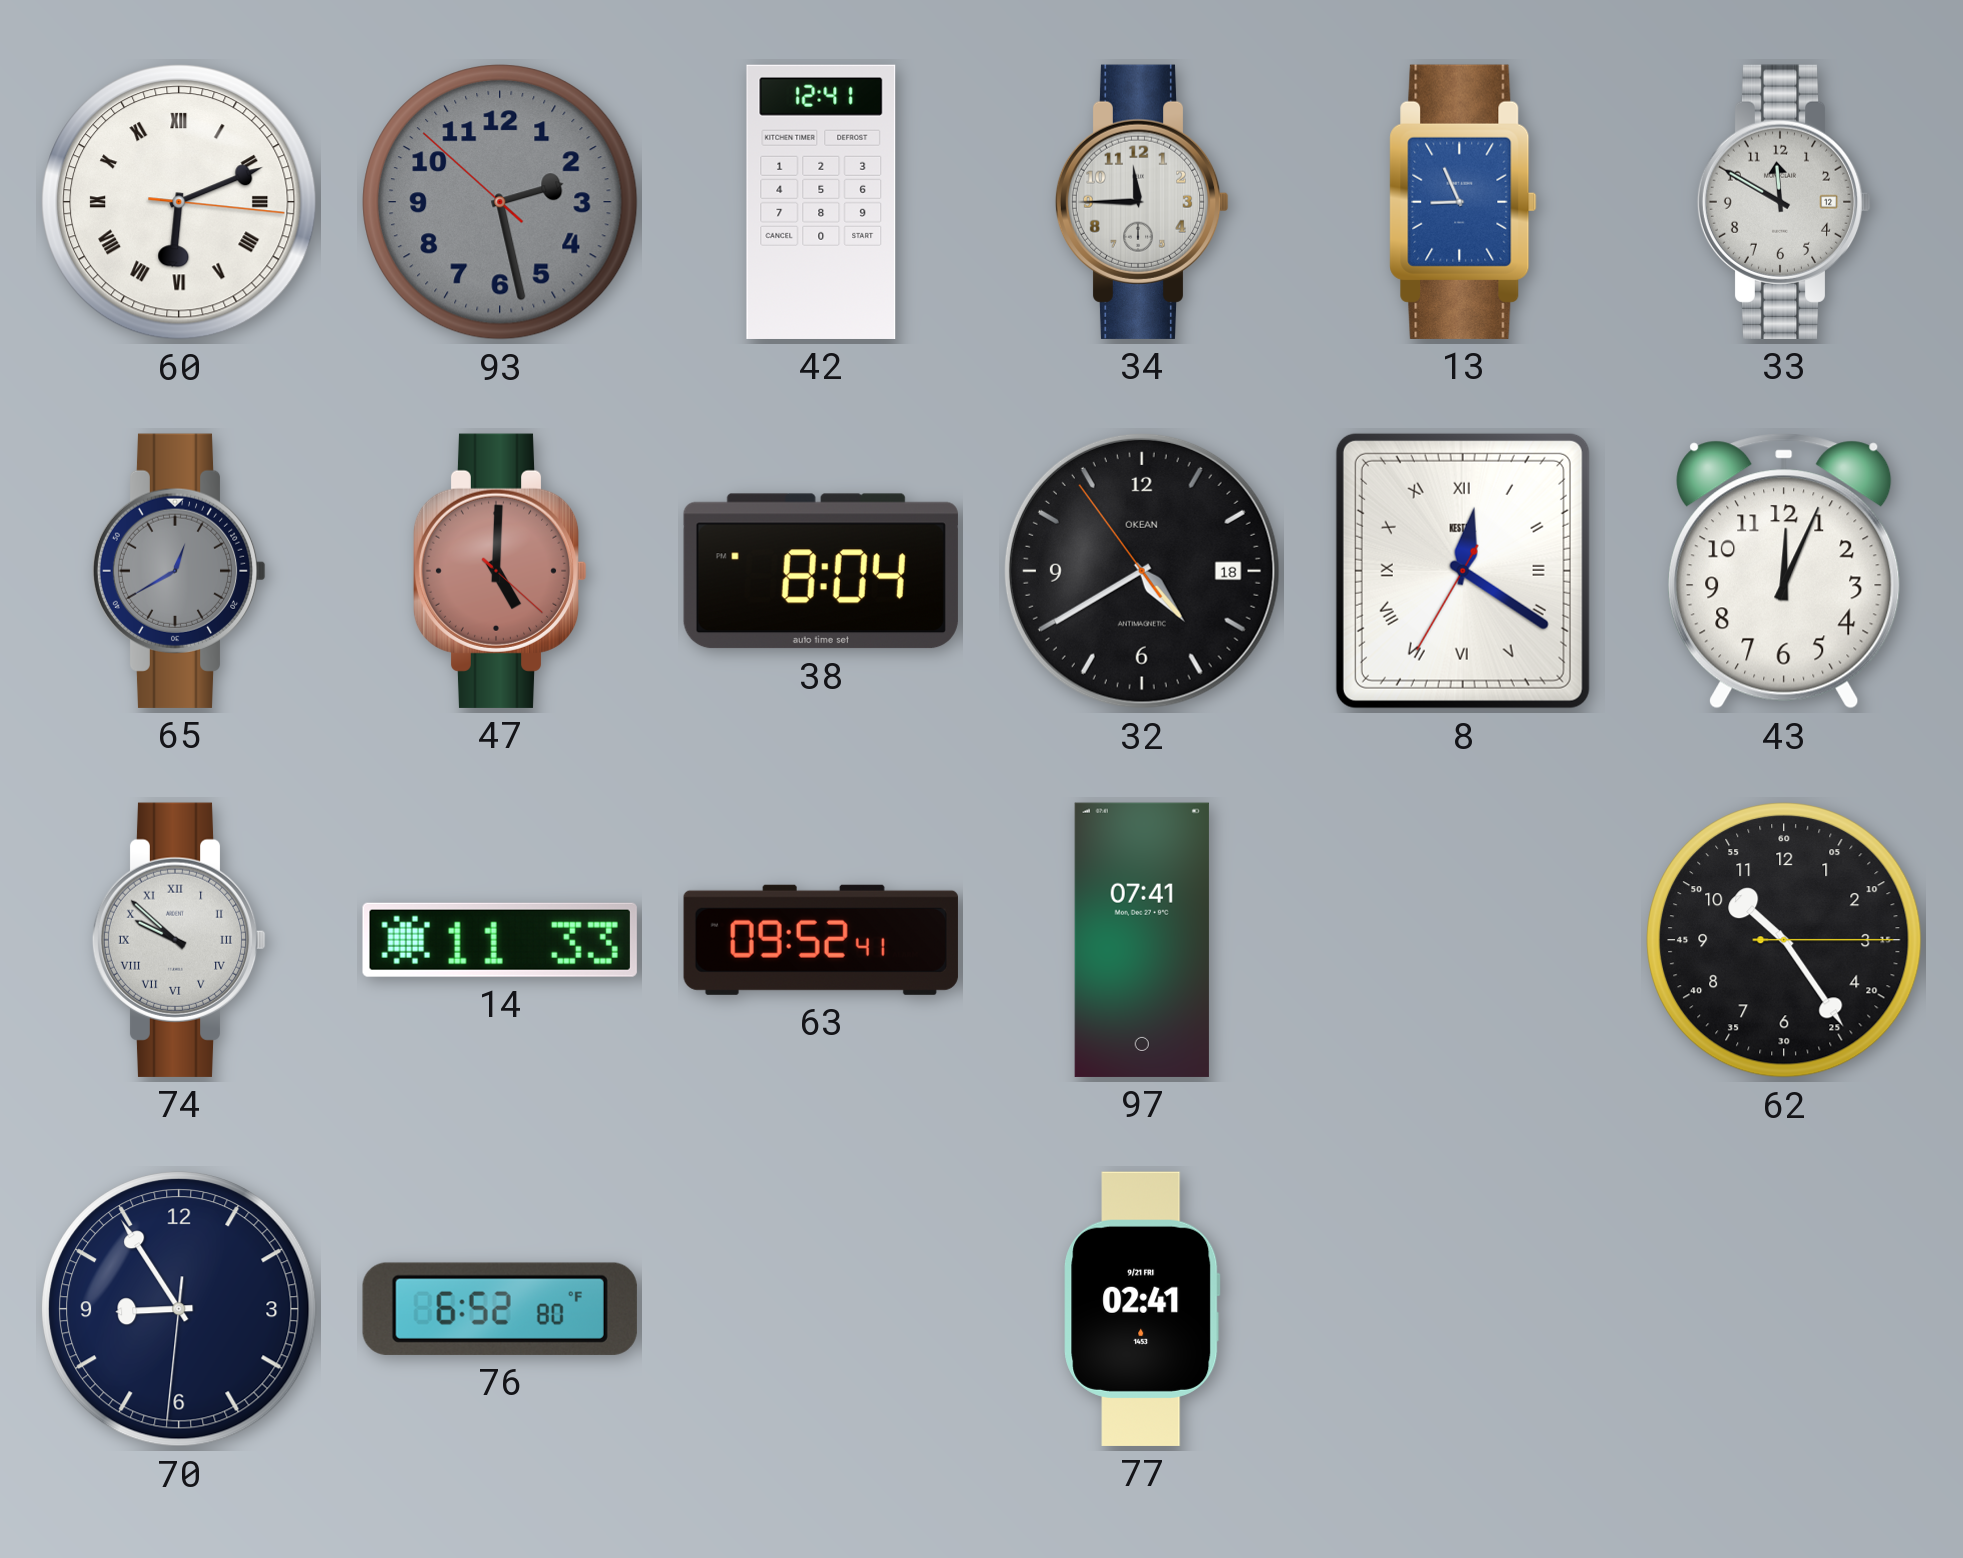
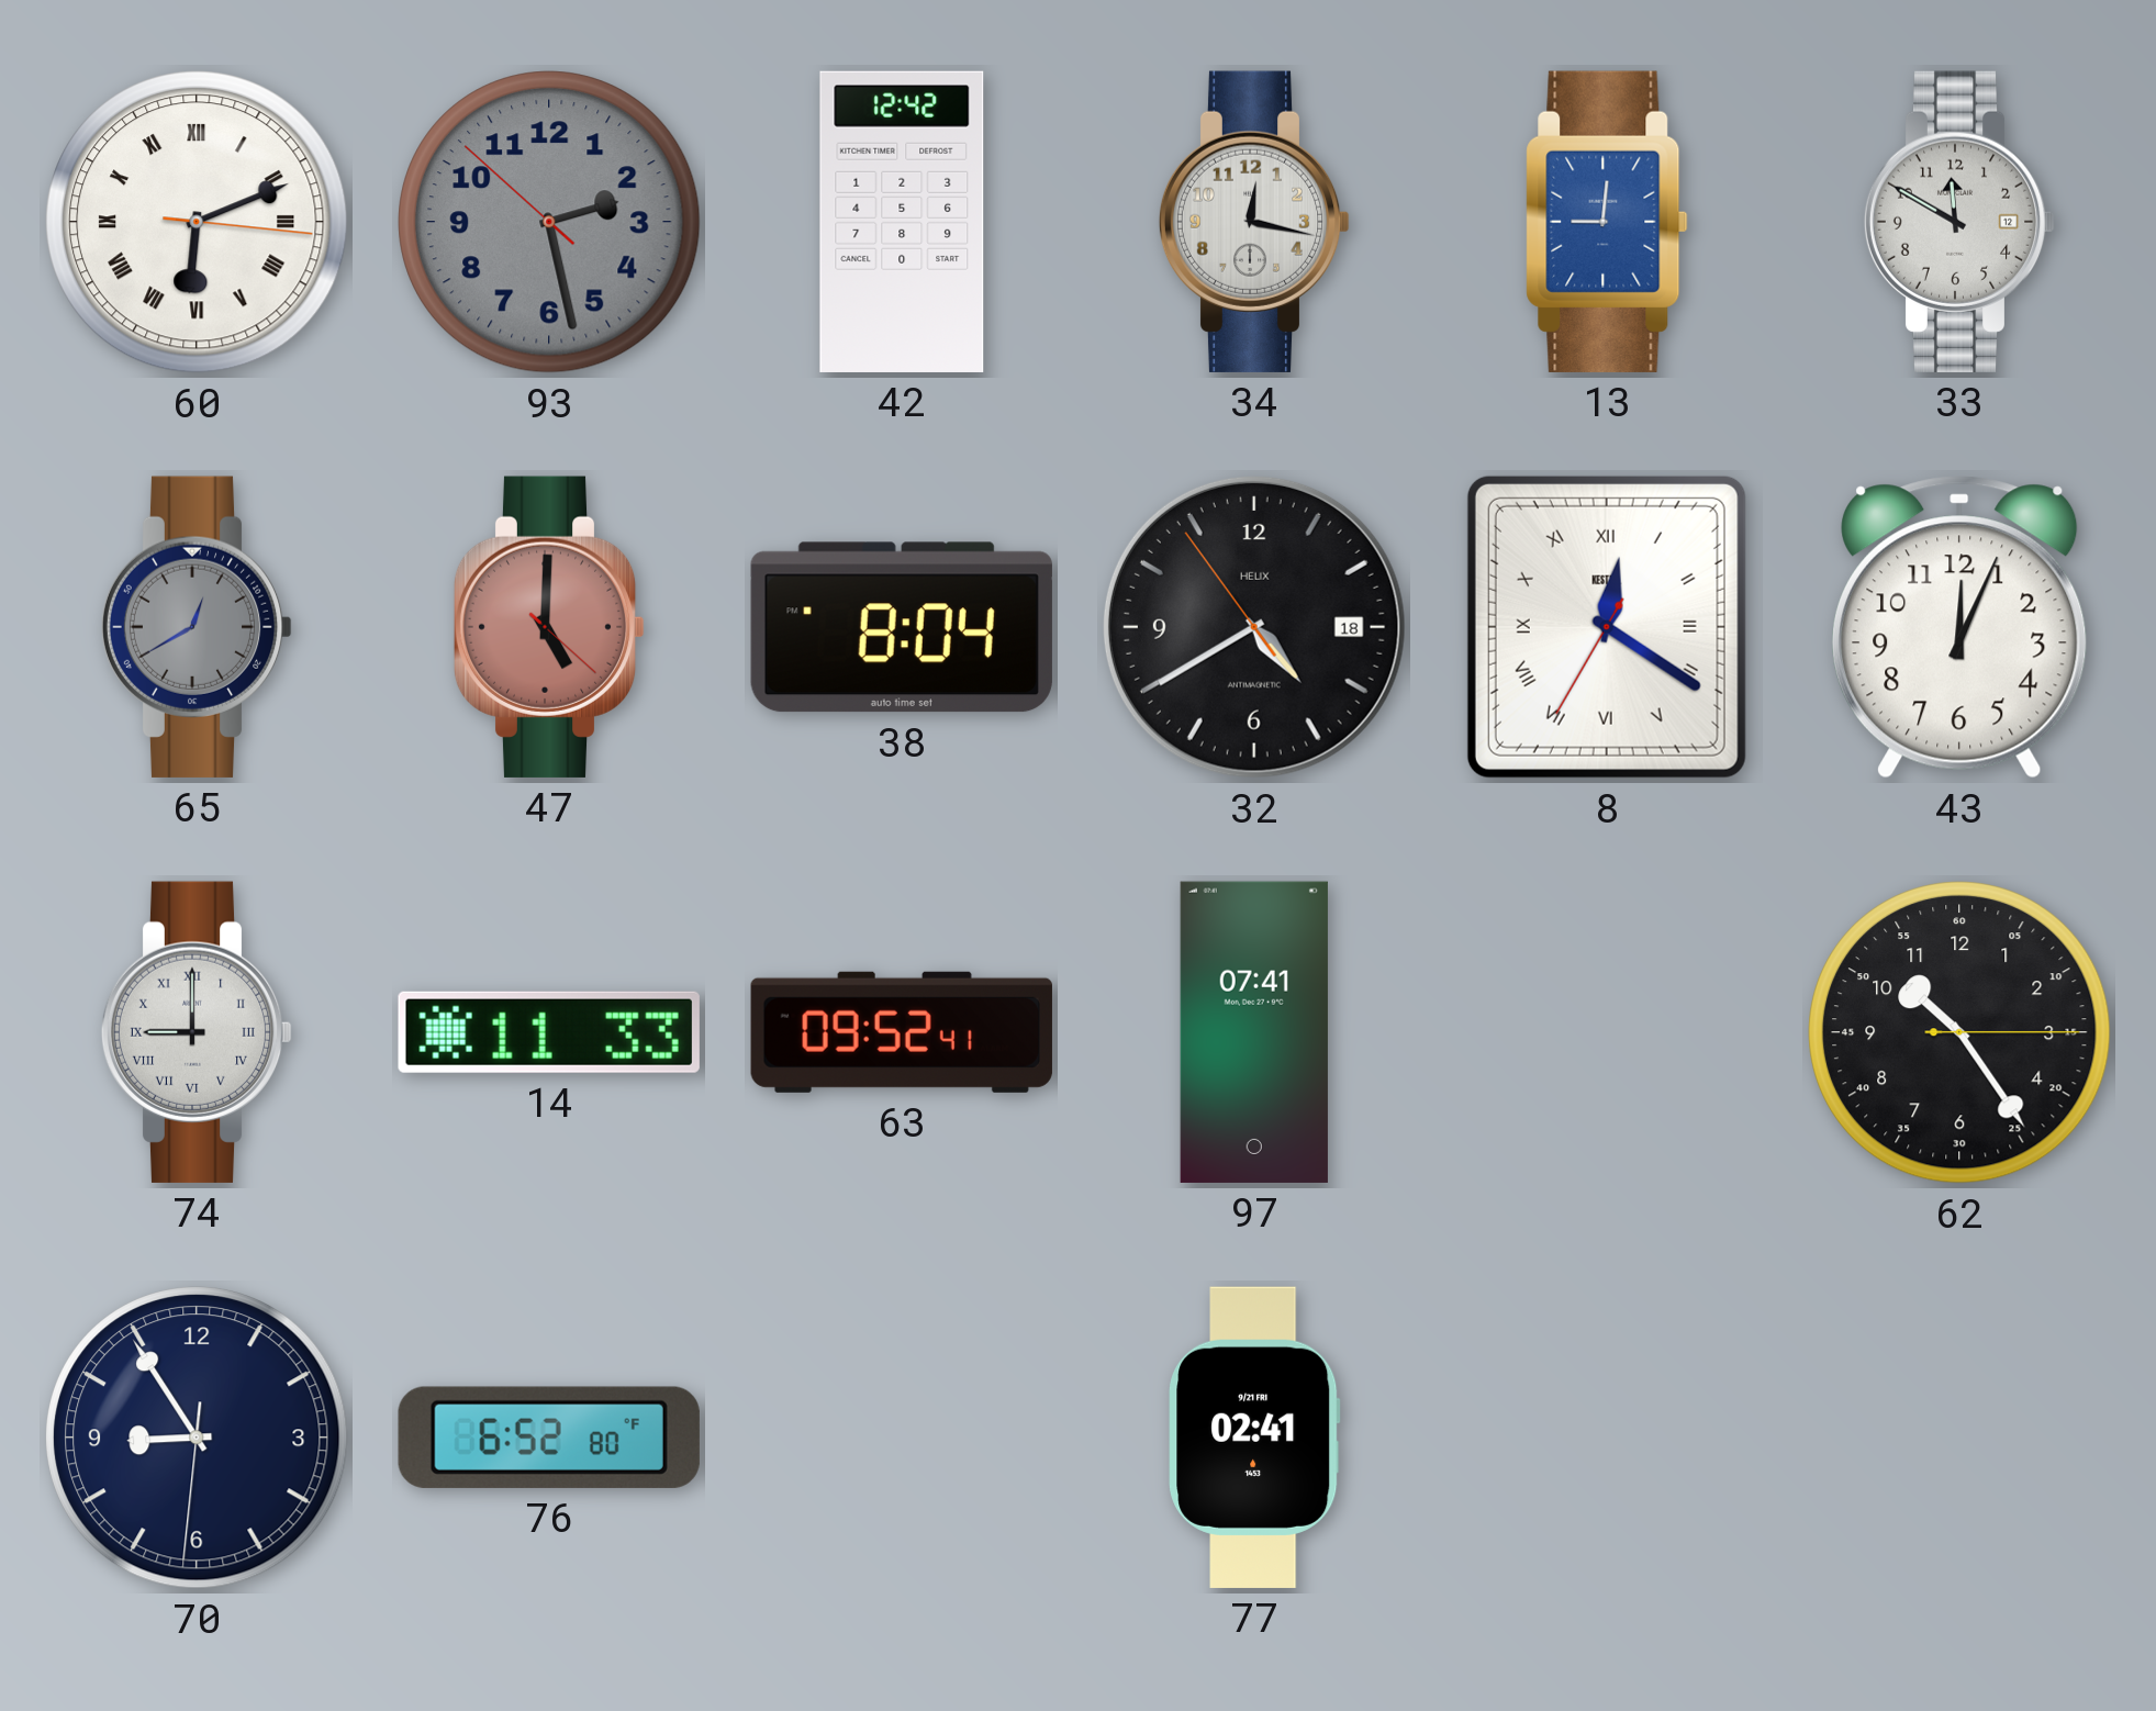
42: 12:41 -> 12:42
34: 11:45 -> 12:17
13: 8:56 -> 9:01
32 brand: OKEAN -> HELIX
74: 9:52 -> 9:00
